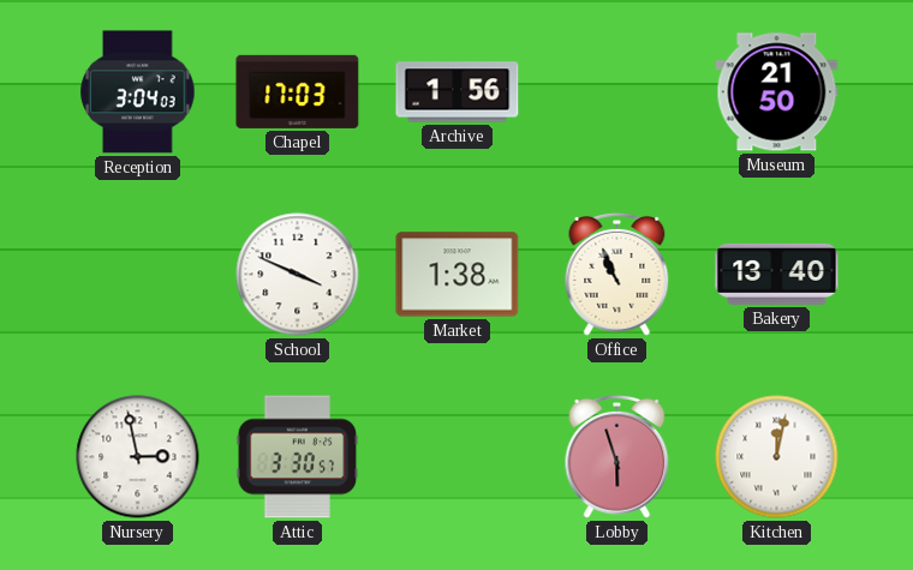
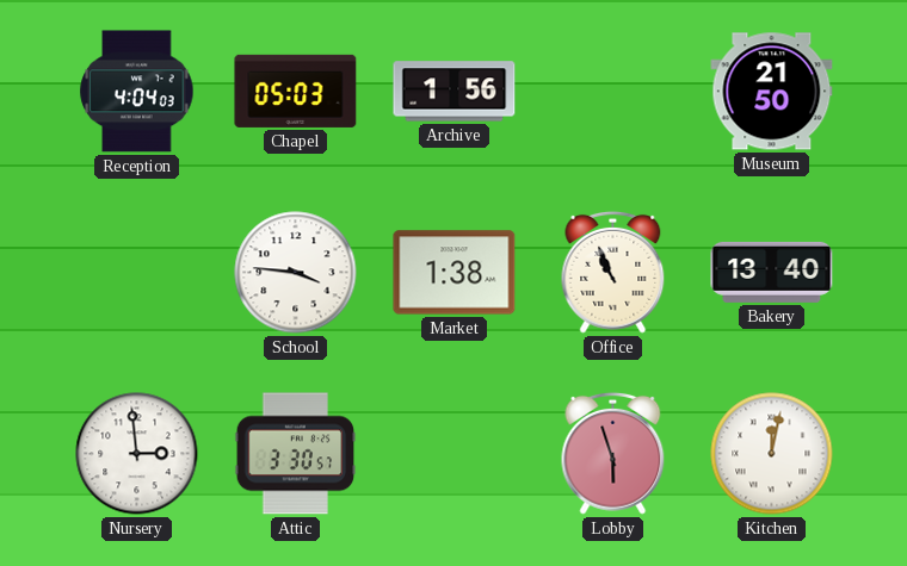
Reception: 3:04 -> 4:04
Chapel: 17:03 -> 05:03
School: 3:49 -> 3:46
Nursery: 2:58 -> 2:59
